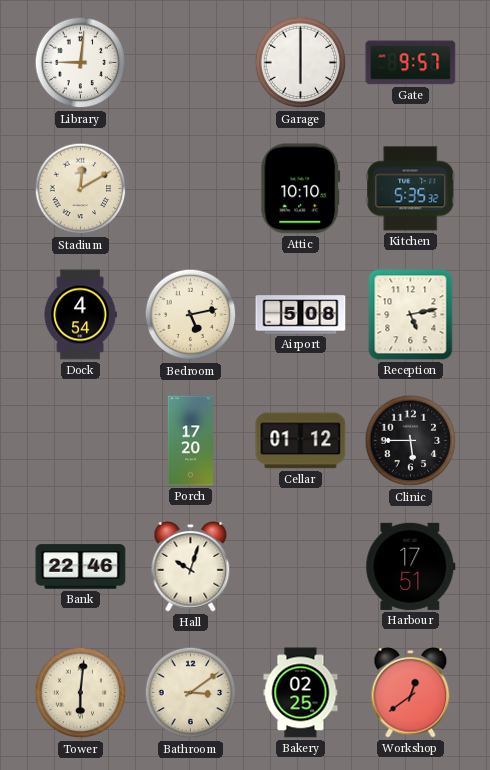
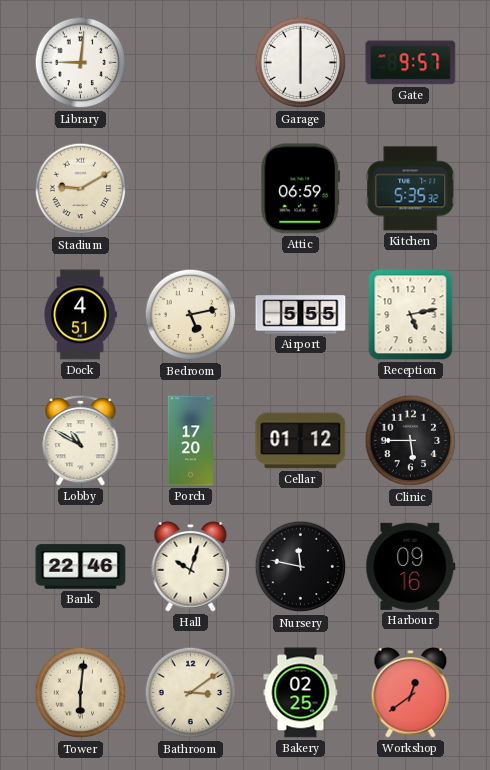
Stadium: 12:10 -> 9:10
Attic: 10:10 -> 06:59
Dock: 4:54 -> 4:51
Airport: 5:08 -> 5:55
Lobby: none -> 10:50
Nursery: none -> 11:47
Harbour: 17:51 -> 09:16
